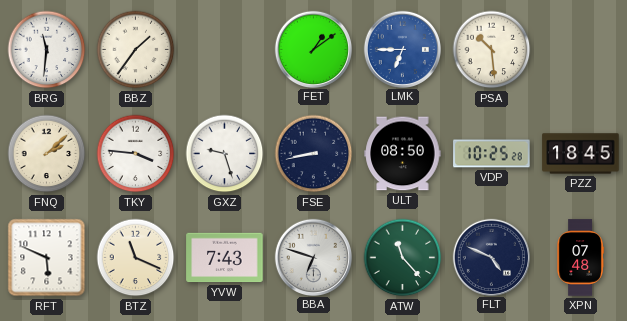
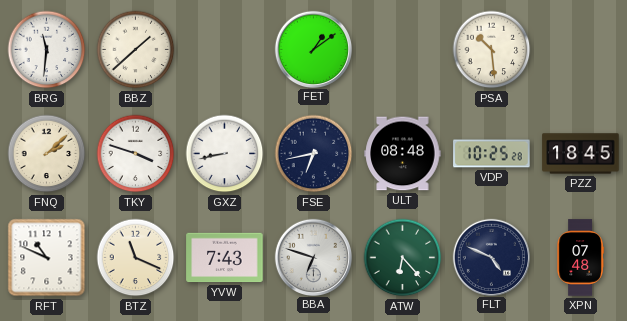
BBZ: 1:36 -> 1:38
LMK: 6:45 -> none
TKY: 3:46 -> 3:48
GXZ: 9:27 -> 8:43
FSE: 8:43 -> 6:43
ULT: 08:50 -> 08:48
RFT: 5:49 -> 10:49
ATW: 11:23 -> 6:23
